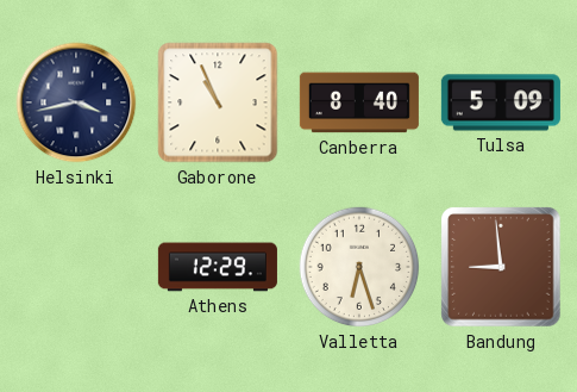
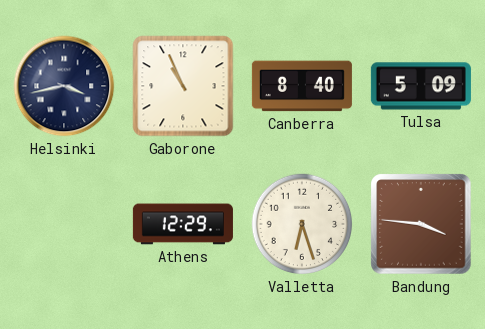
Bandung: 8:59 -> 3:46
